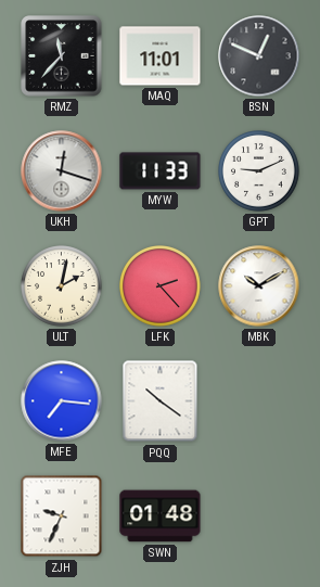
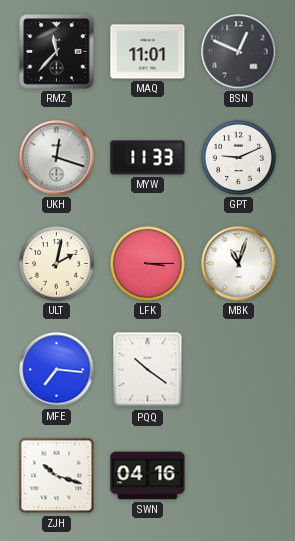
LFK: 2:23 -> 3:15
MBK: 10:10 -> 11:03
ZJH: 9:34 -> 10:18
SWN: 01:48 -> 04:16
